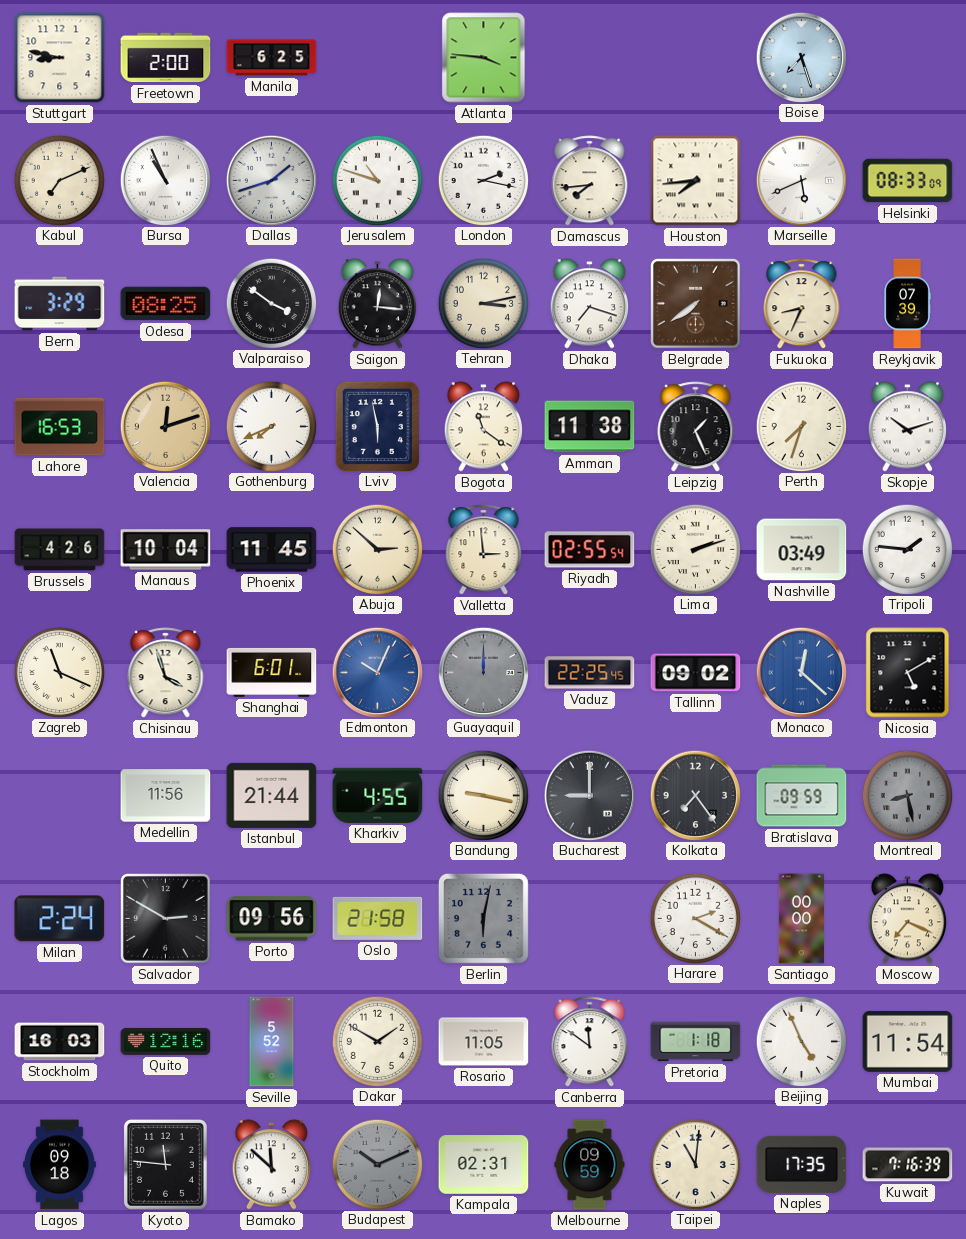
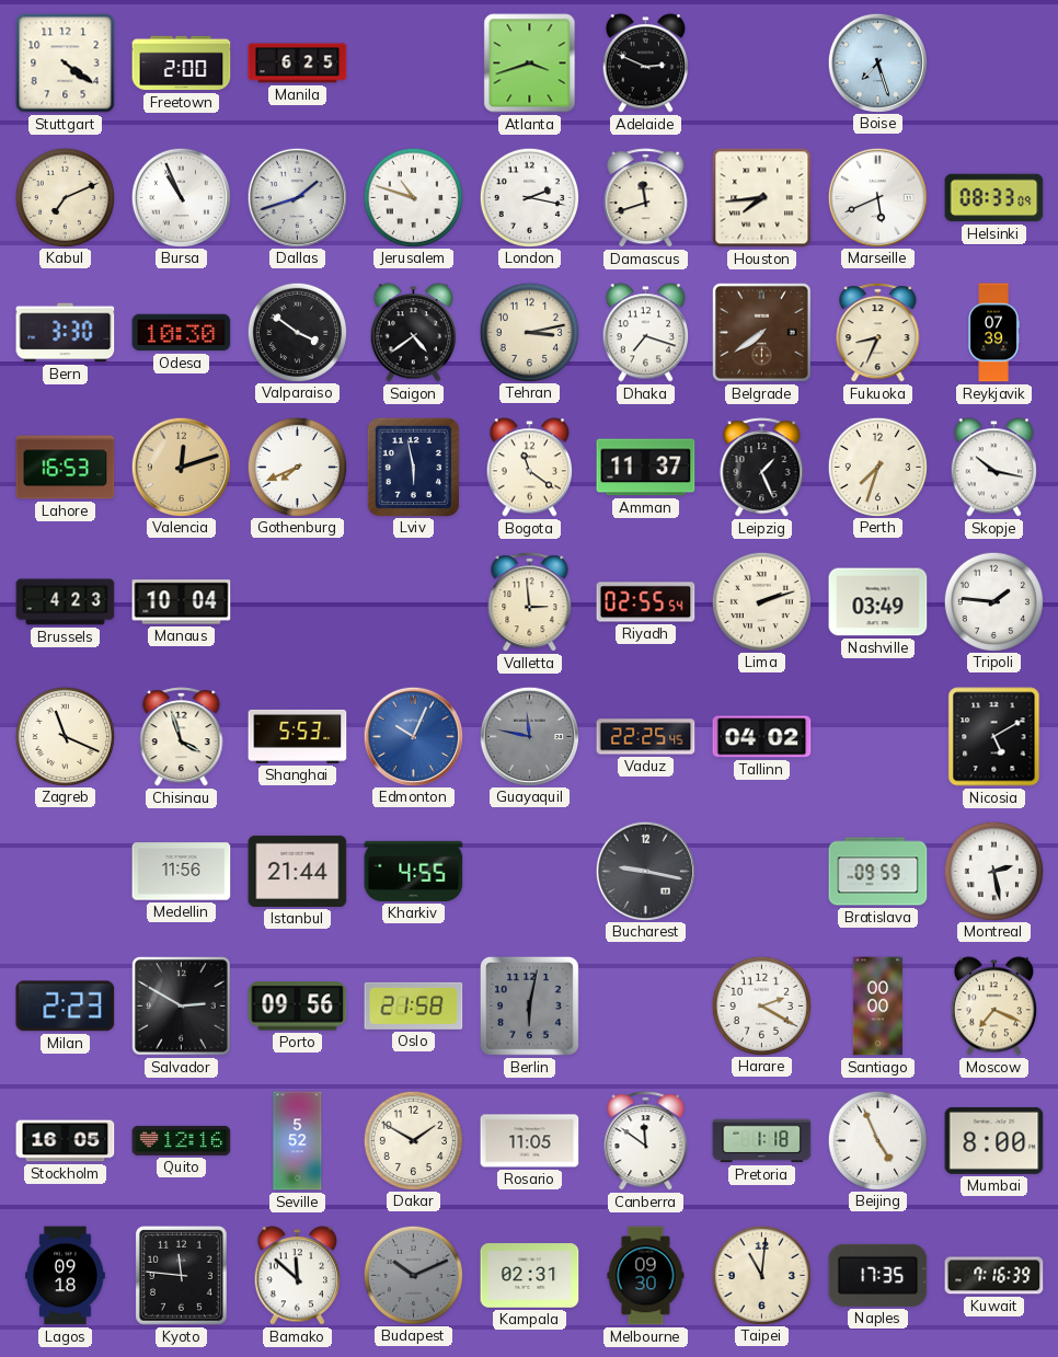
Stuttgart: 8:47 -> 4:21
Atlanta: 3:46 -> 3:42
Adelaide: none -> 2:49
Damascus: 7:44 -> 11:42
Bern: 3:29 -> 3:30
Odesa: 08:25 -> 10:30
Saigon: 12:16 -> 4:39
Amman: 11:38 -> 11:37
Skopje: 10:12 -> 10:17
Brussels: 4:26 -> 4:23
Phoenix: 11:45 -> none
Abuja: 2:52 -> none
Shanghai: 6:01 -> 5:53
Guayaquil: 12:00 -> 11:47
Tallinn: 09:02 -> 04:02
Monaco: 12:22 -> none
Bandung: 9:17 -> none
Bucharest: 9:00 -> 9:17
Kolkata: 7:24 -> none
Montreal: 8:28 -> 2:28
Montreal dial: grey -> white
Milan: 2:24 -> 2:23
Stockholm: 16:03 -> 16:05
Mumbai: 11:54 -> 8:00
Melbourne: 09:59 -> 09:30
